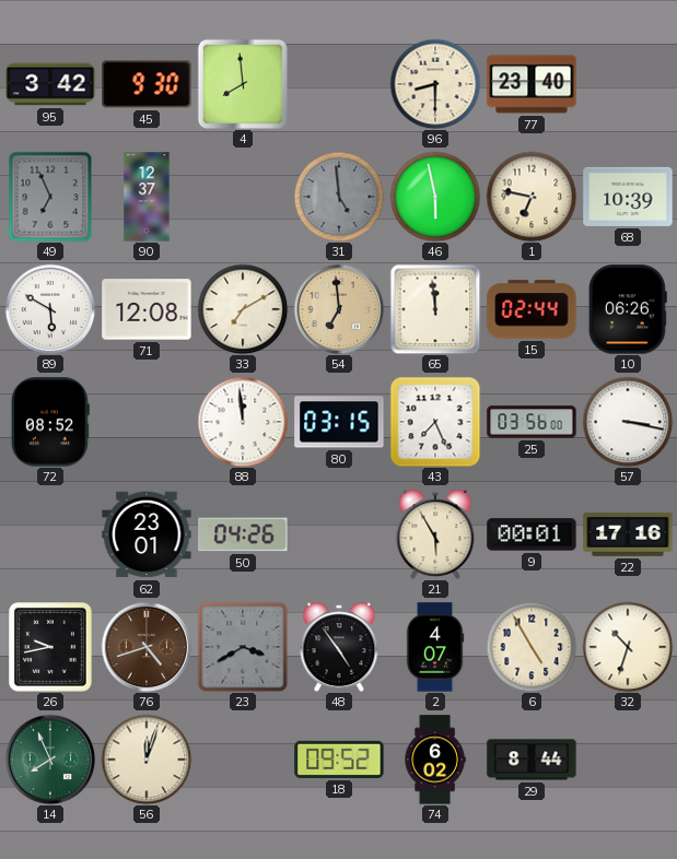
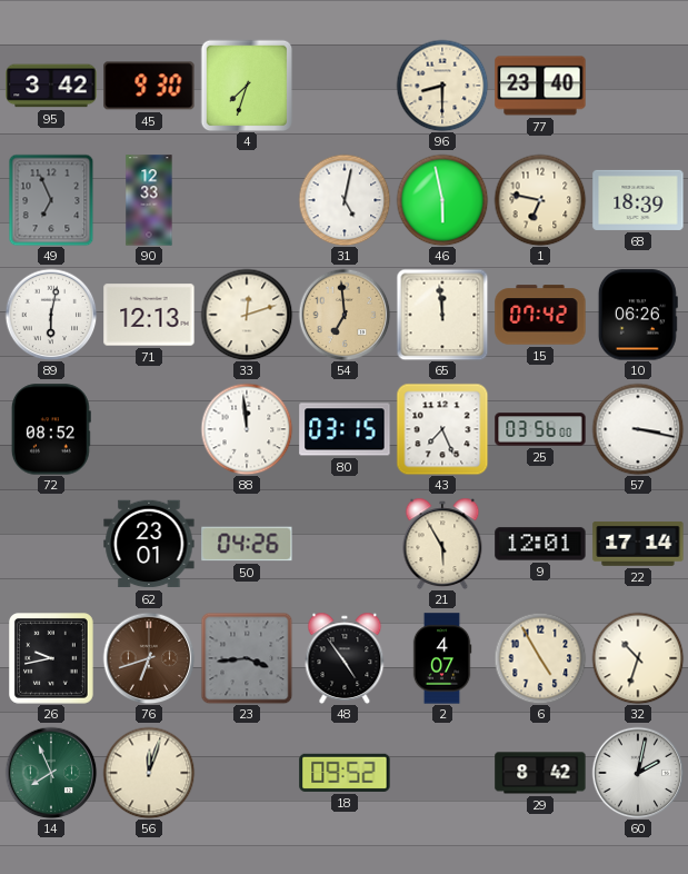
4: 7:59 -> 7:33
90: 12:37 -> 12:33
31: 4:59 -> 5:02
31 dial: grey -> white
68: 10:39 -> 18:39
89: 5:50 -> 6:02
71: 12:08 -> 12:13
33: 7:10 -> 12:12
15: 02:44 -> 07:42
9: 00:01 -> 12:01
22: 17:16 -> 17:14
76: 4:42 -> 6:42
23: 3:40 -> 3:44
74: 6:02 -> none
29: 8:44 -> 8:42
60: none -> 2:02
